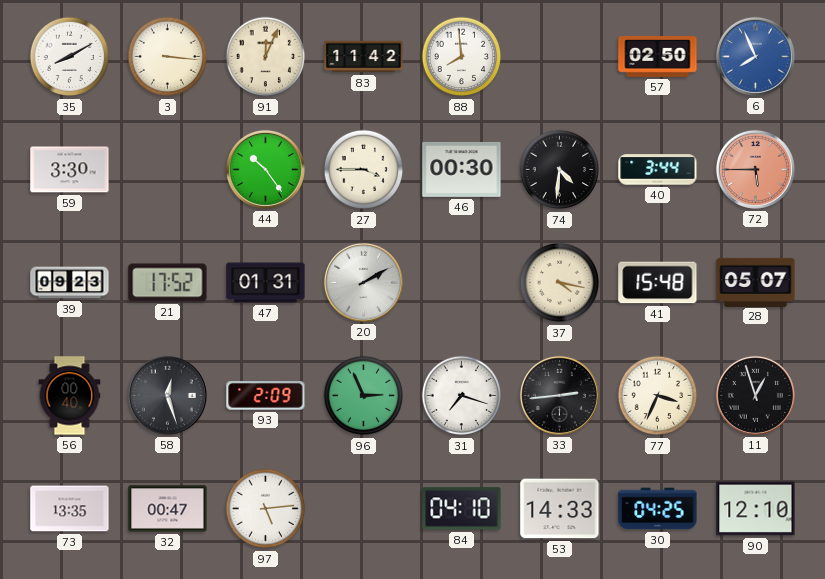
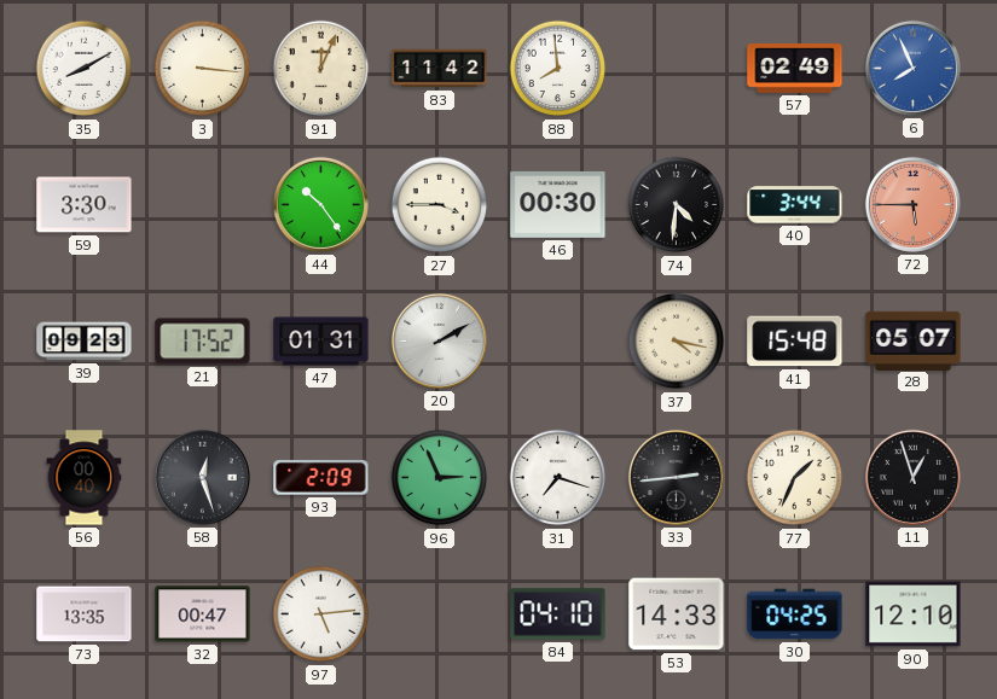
57: 02:50 -> 02:49
77: 3:34 -> 1:34
